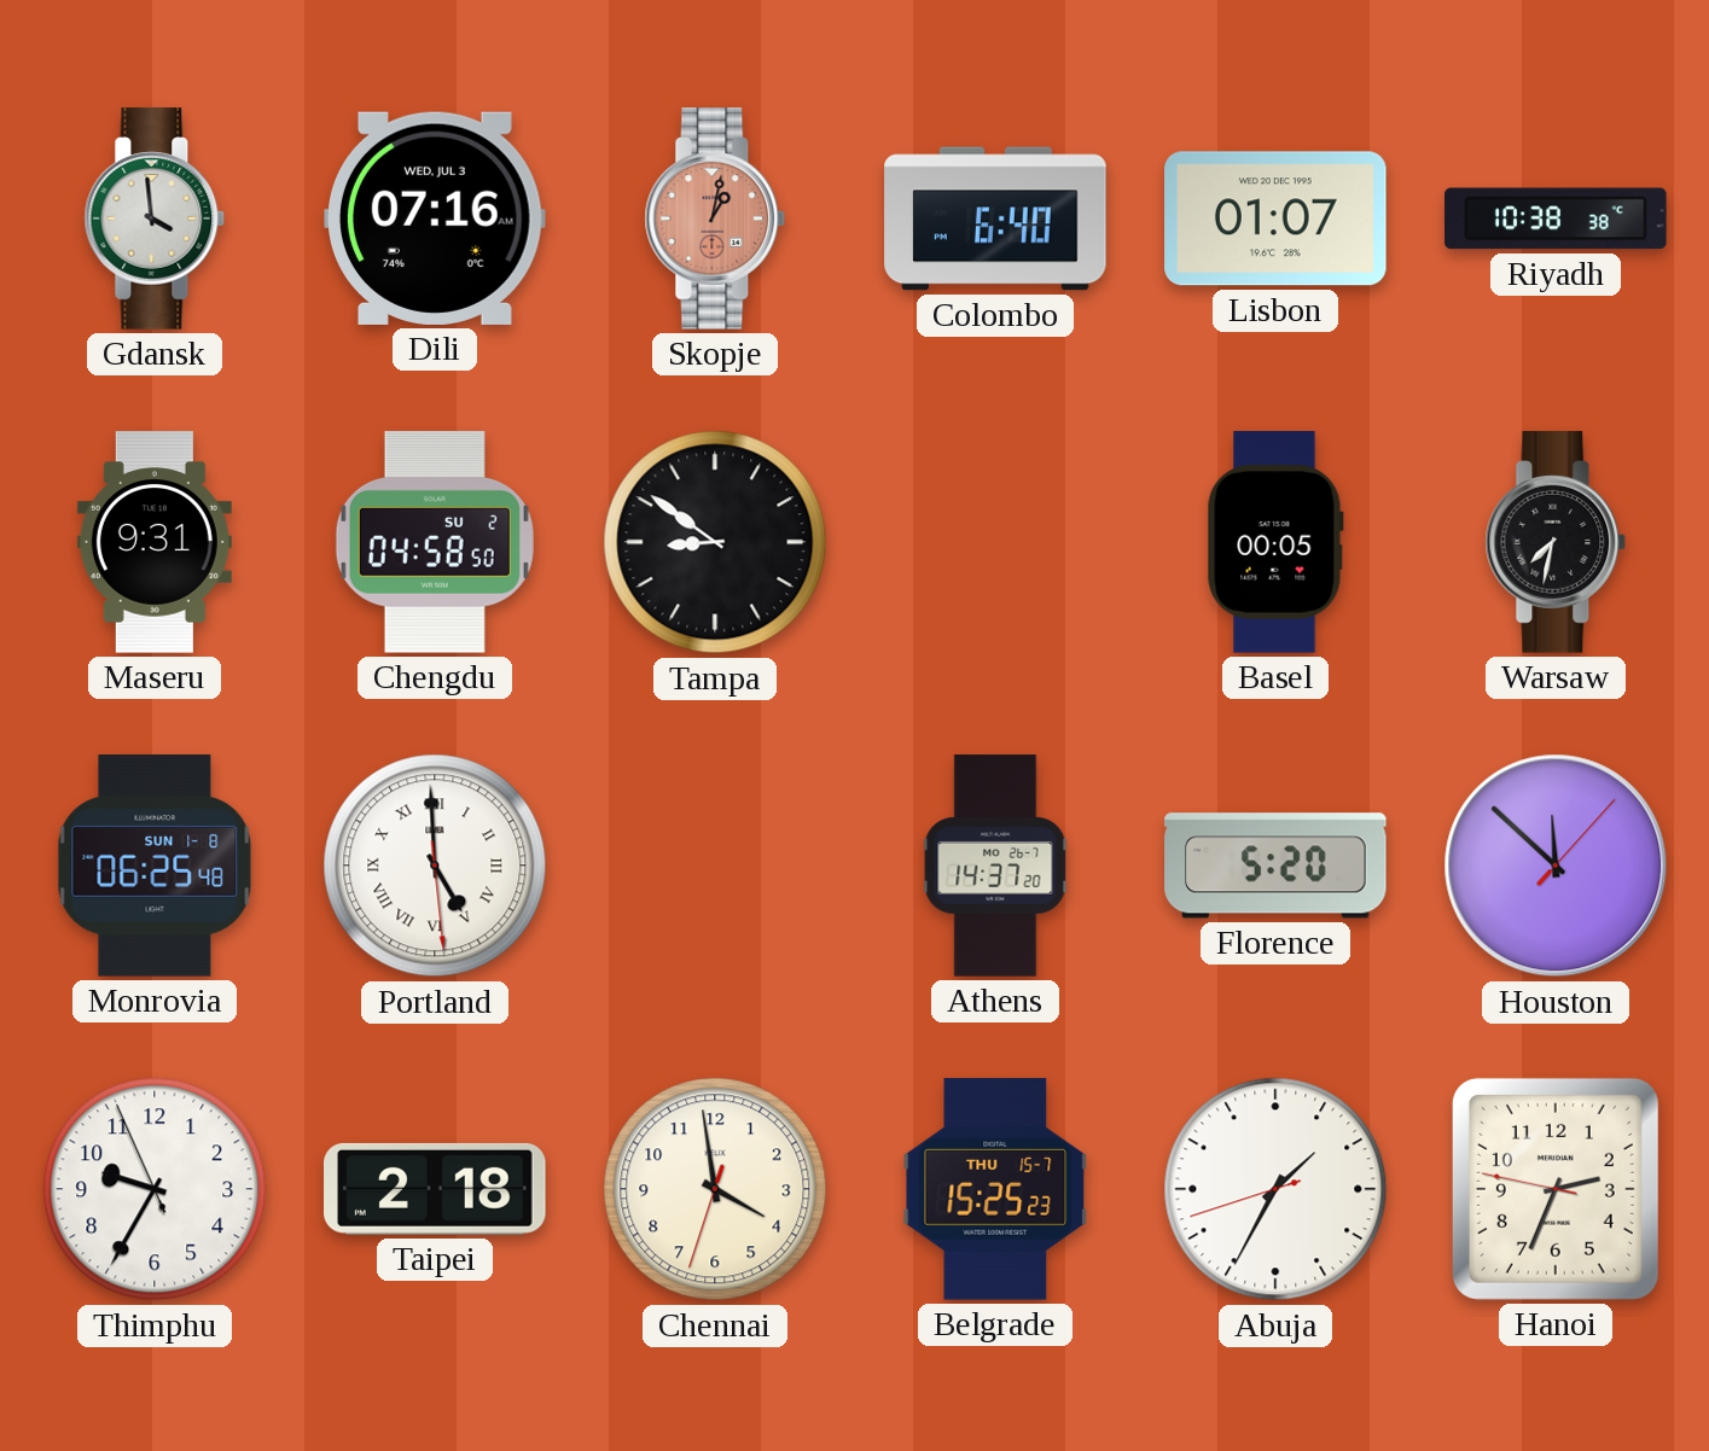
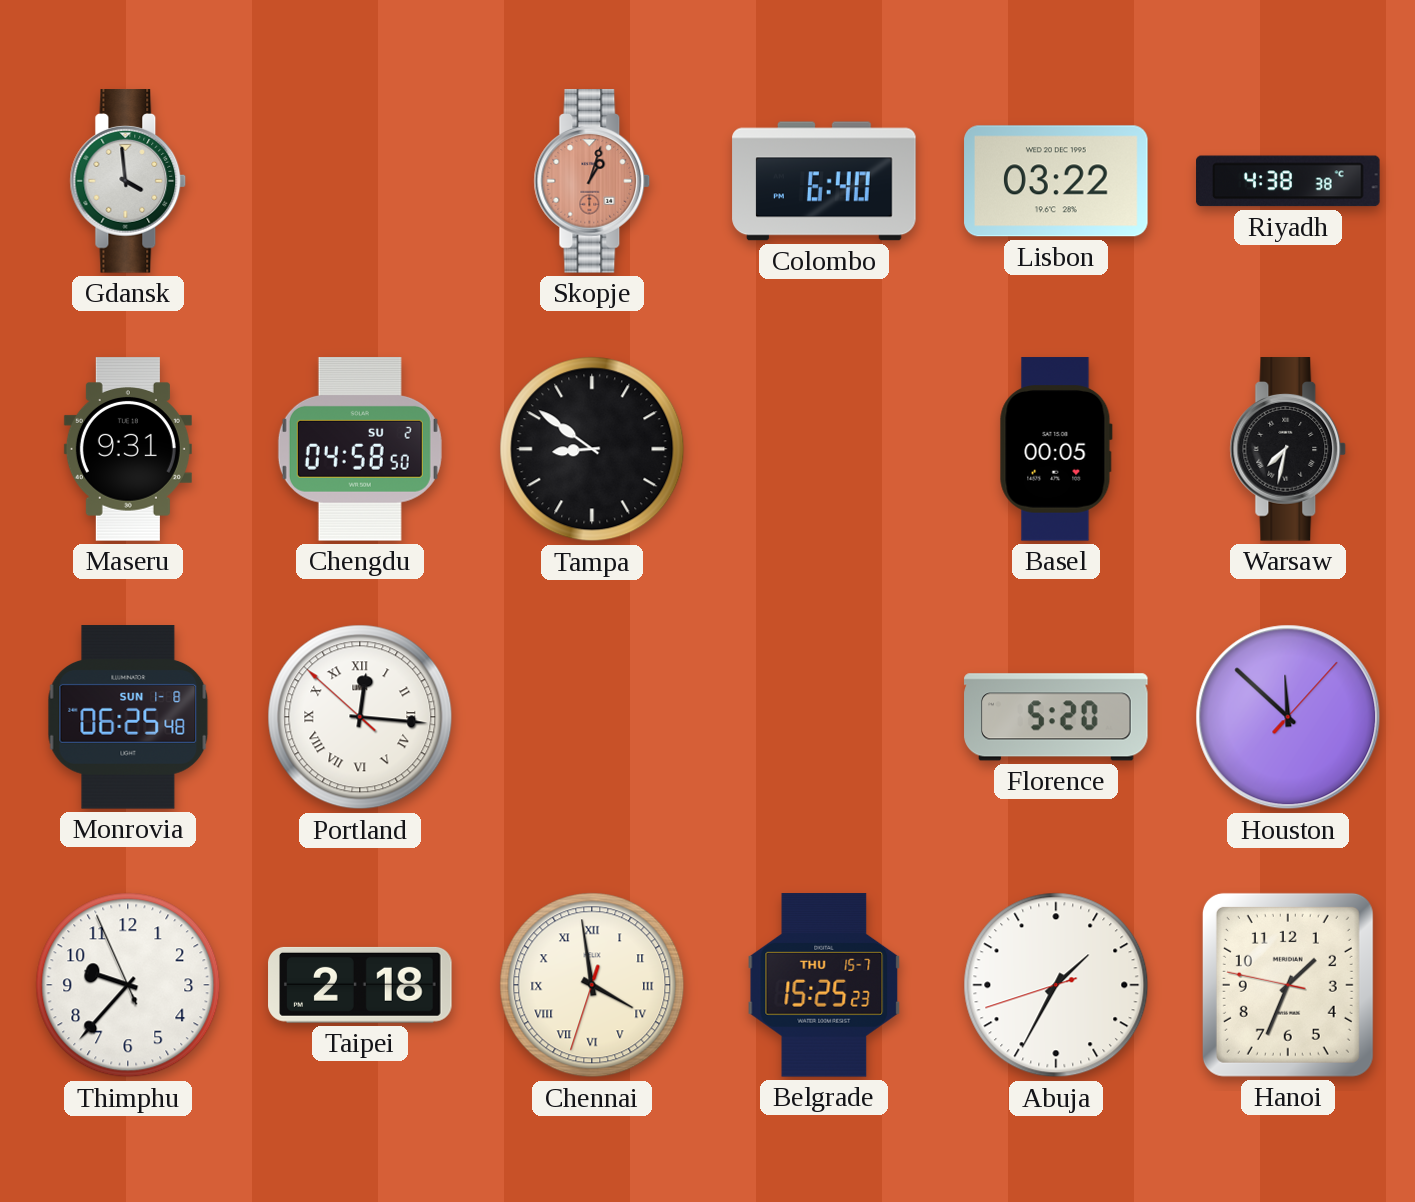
Dili: 07:16 -> none
Skopje: 1:02 -> 1:03
Lisbon: 01:07 -> 03:22
Riyadh: 10:38 -> 4:38
Portland: 4:59 -> 12:15
Athens: 14:37 -> none
Thimphu: 9:34 -> 9:36
Chennai numerals: Arabic -> Roman
Hanoi: 2:33 -> 1:33
